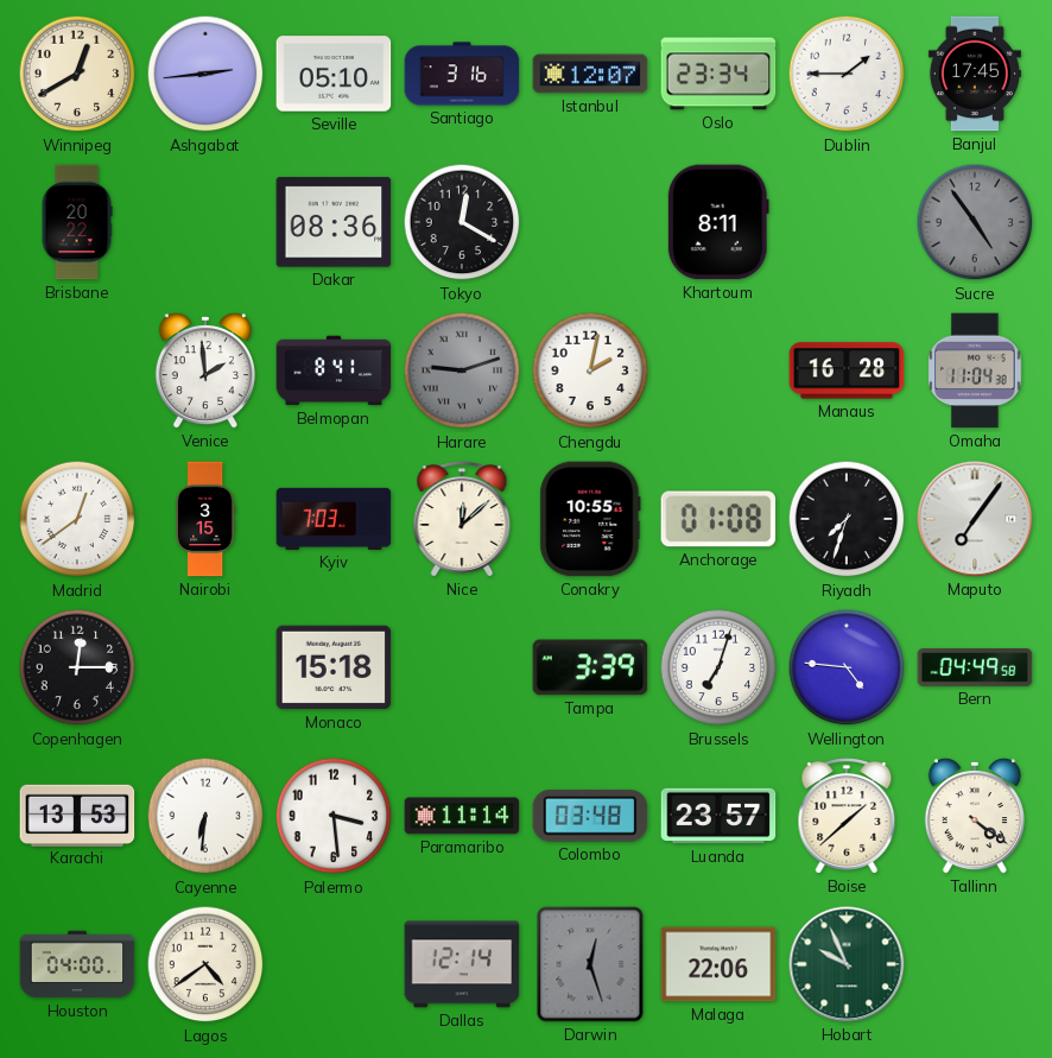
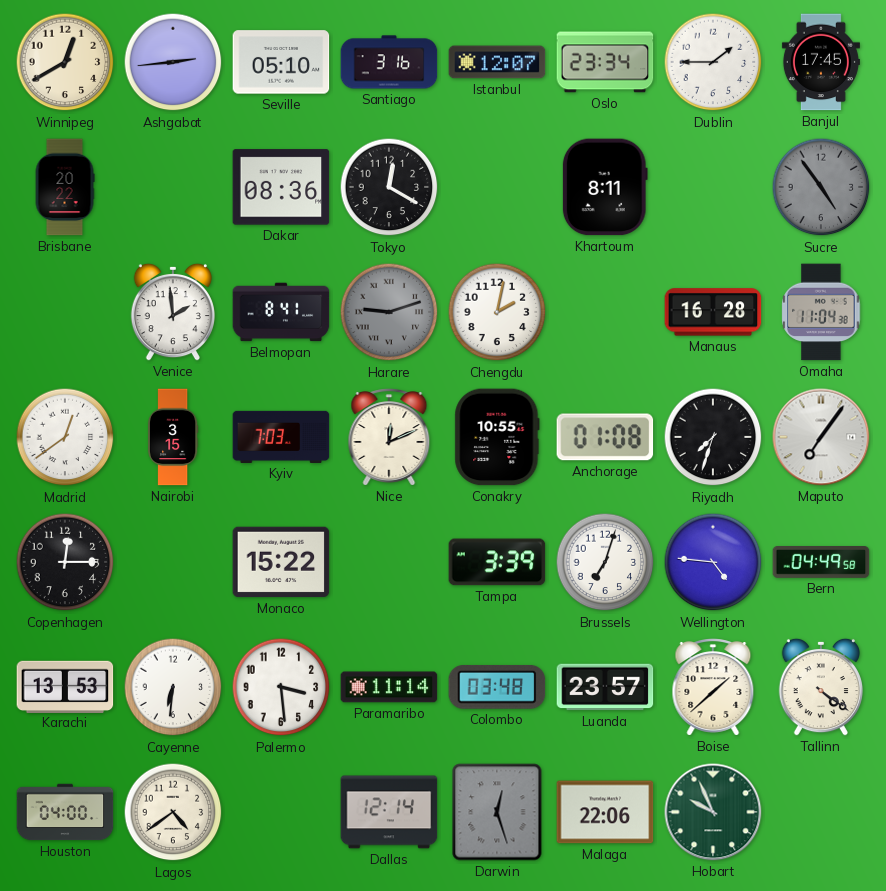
Nice: 12:08 -> 12:11
Monaco: 15:18 -> 15:22
